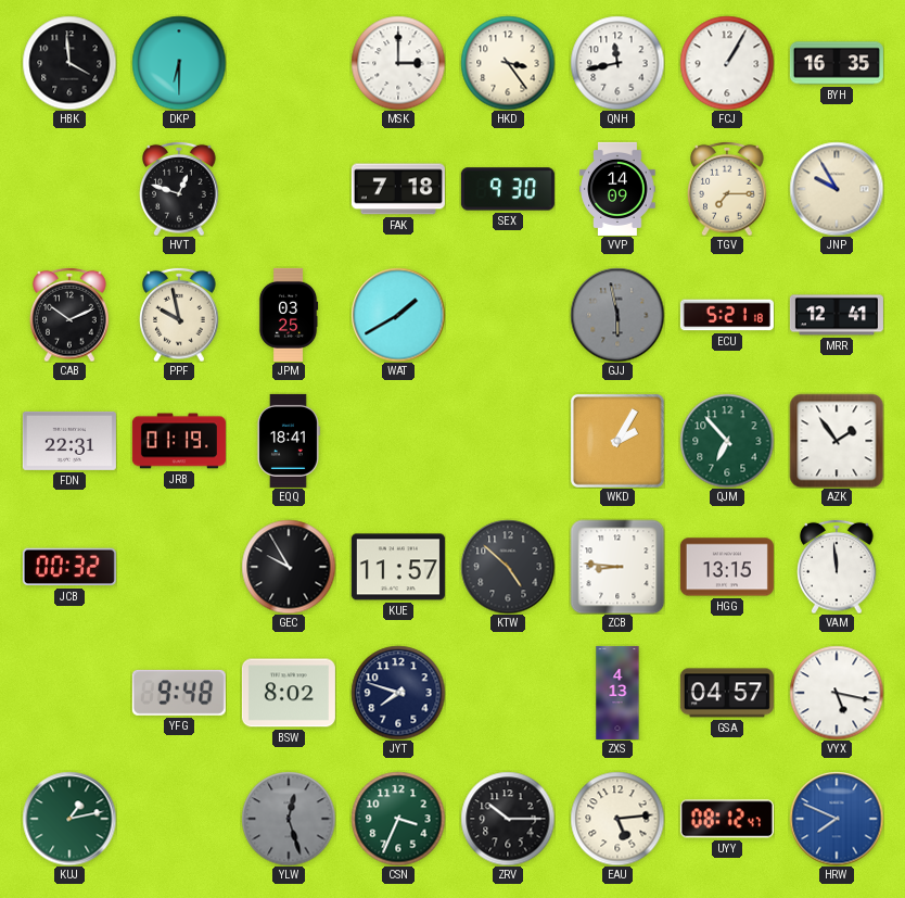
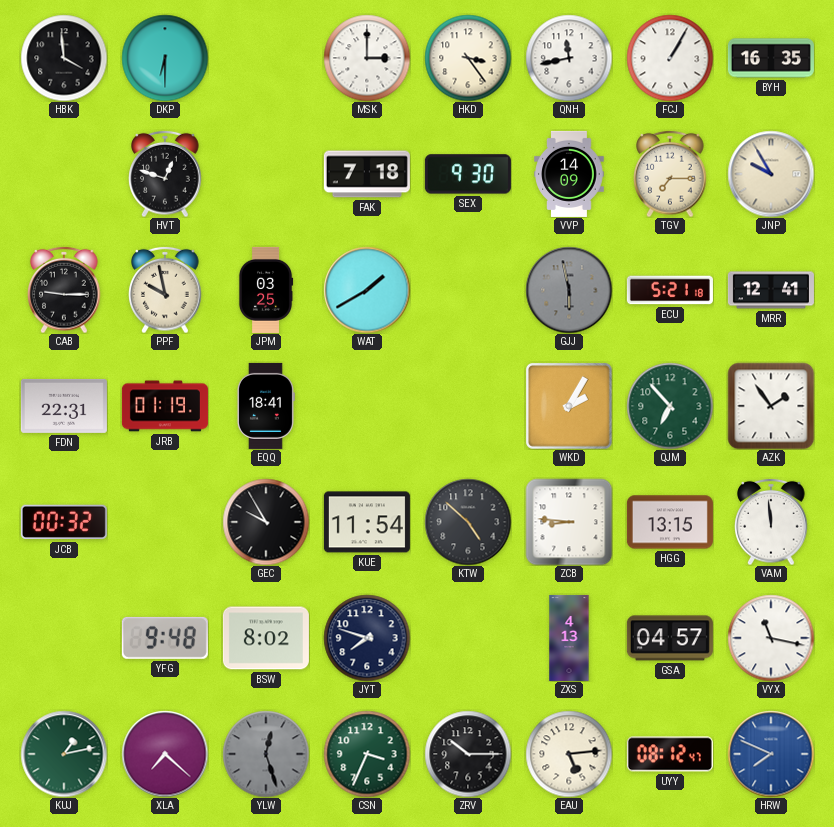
CAB: 10:11 -> 9:15
KUE: 11:57 -> 11:54
VYX: 5:17 -> 11:17
XLA: none -> 7:22
